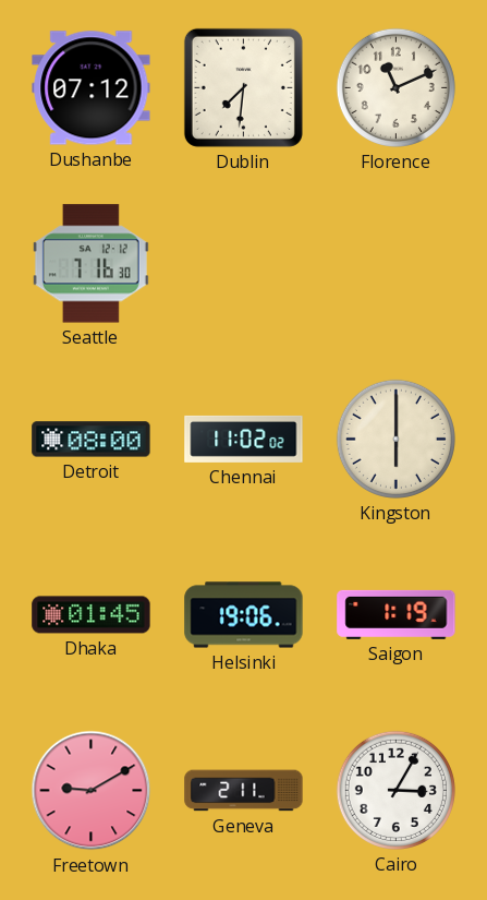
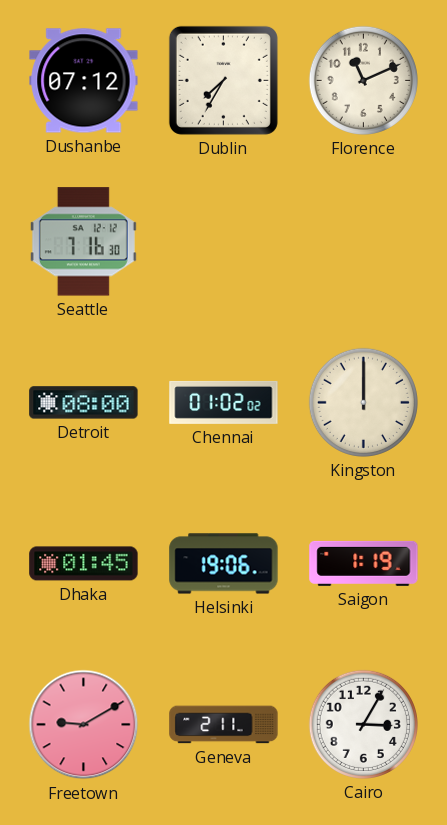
Dublin: 7:31 -> 7:35
Chennai: 11:02 -> 01:02
Kingston: 6:00 -> 12:00
